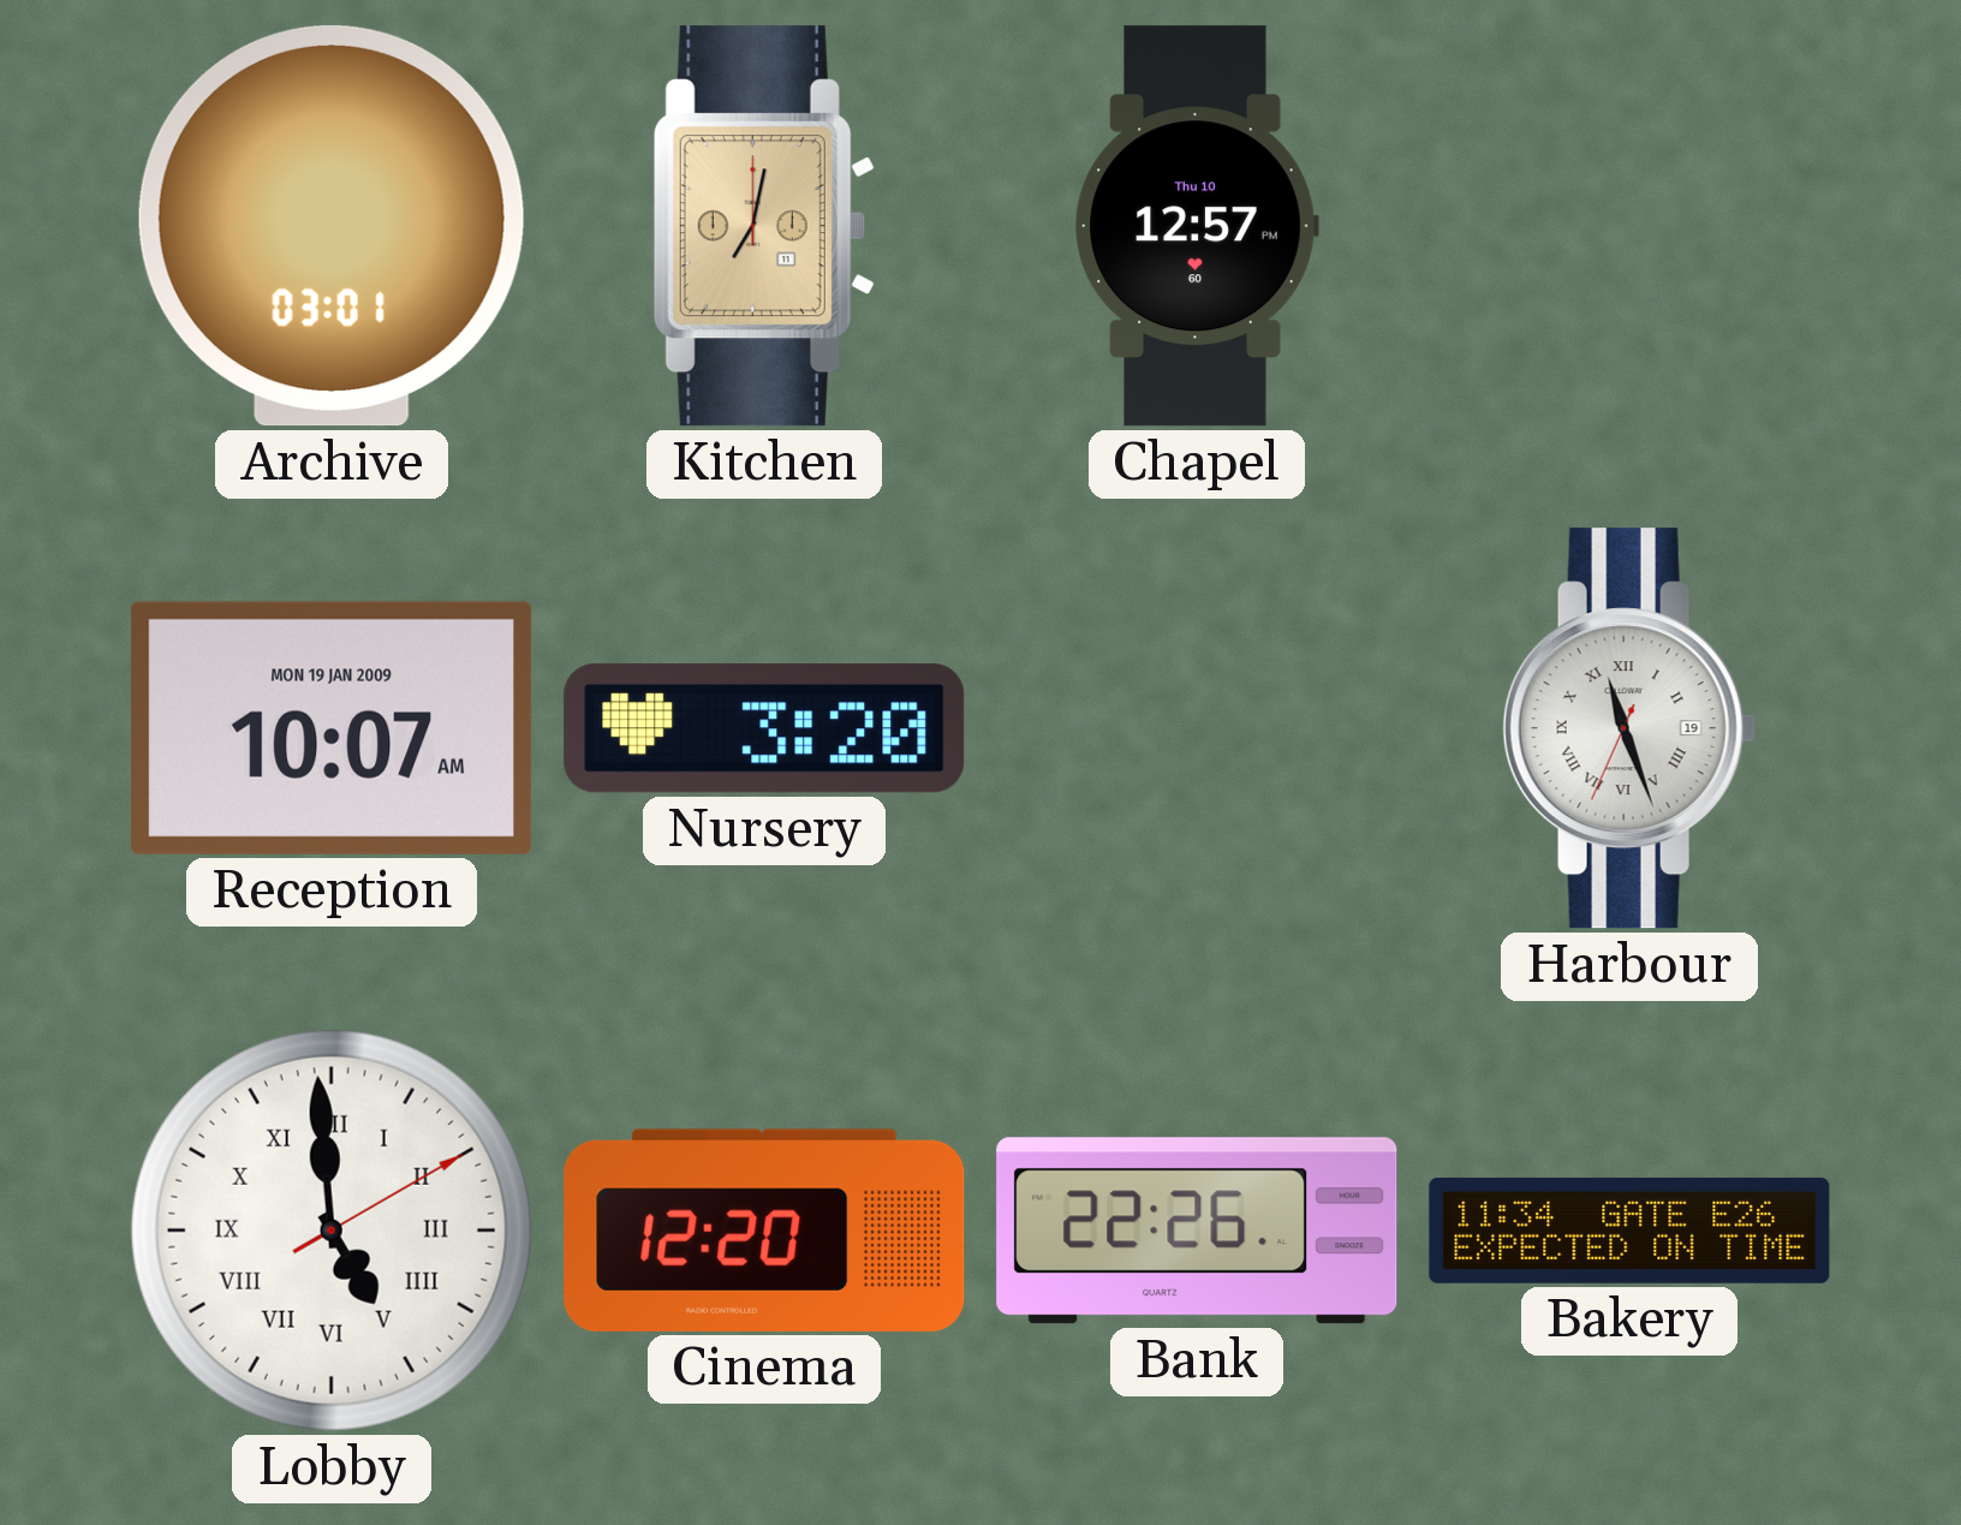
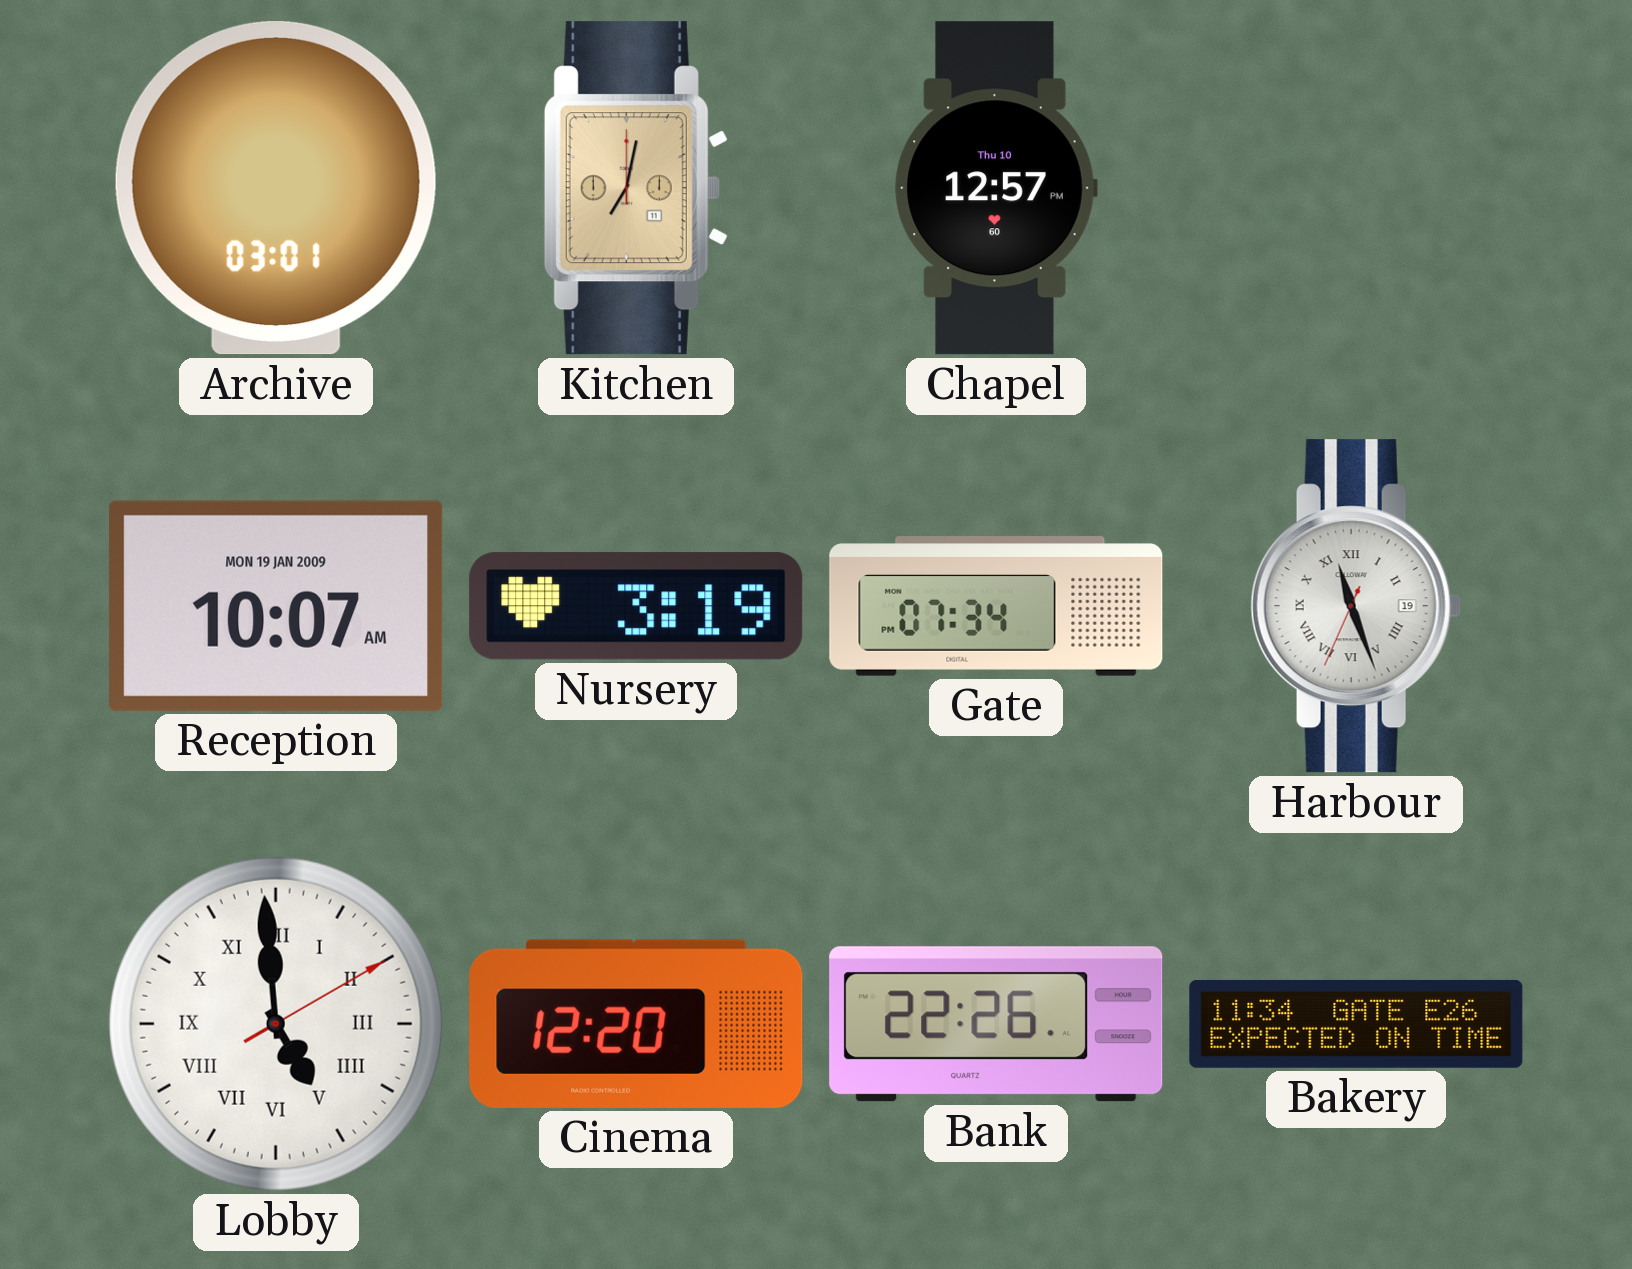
Nursery: 3:20 -> 3:19
Gate: none -> 07:34
